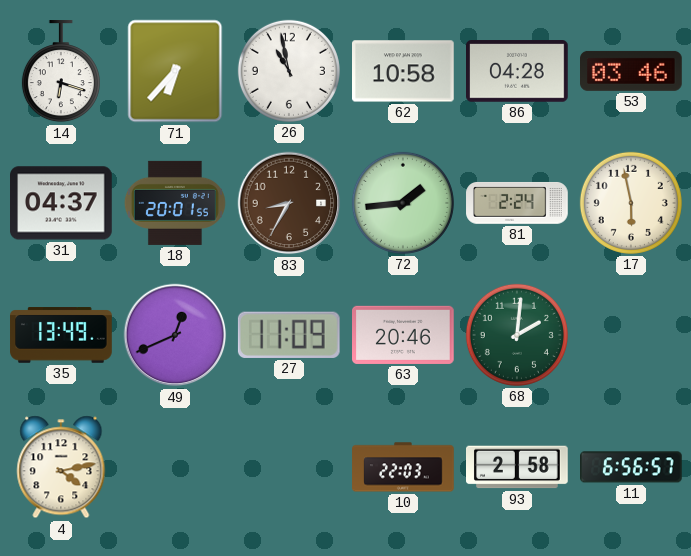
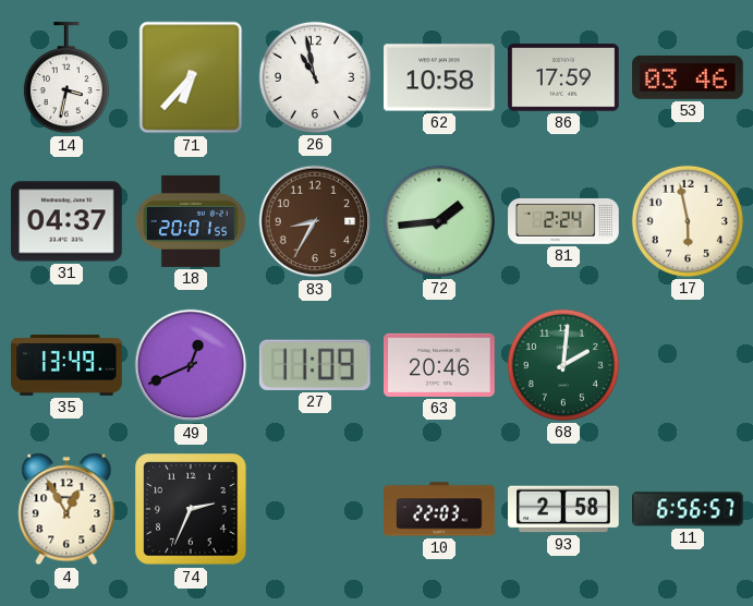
14: 6:18 -> 3:32
86: 04:28 -> 17:59
4: 4:13 -> 12:55
74: none -> 2:34
